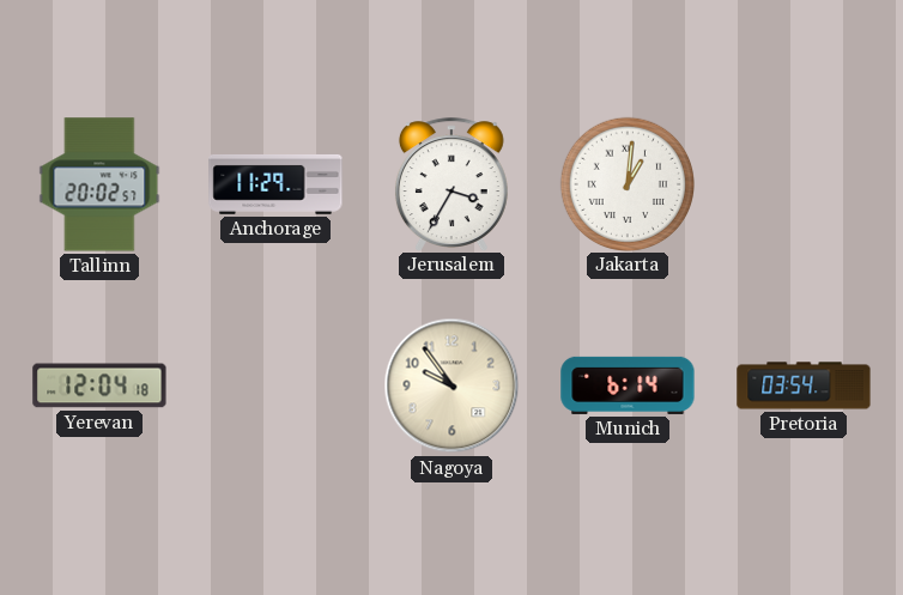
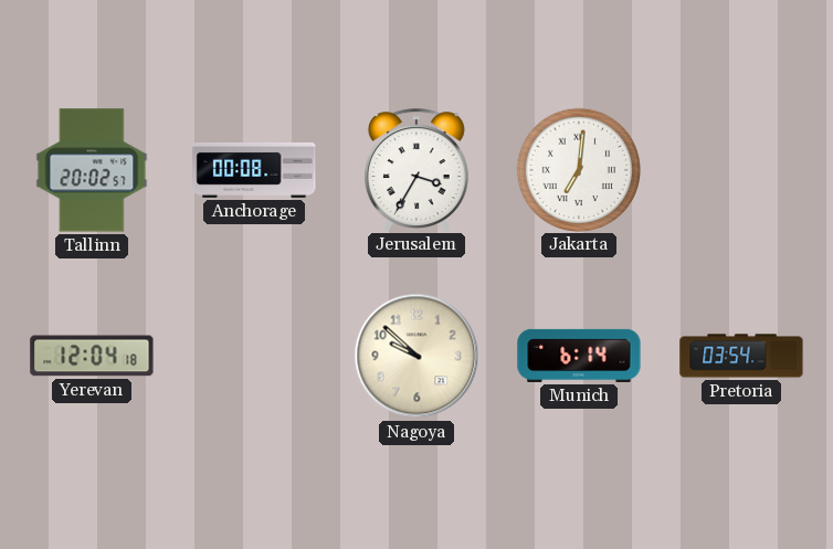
Anchorage: 11:29 -> 00:08
Jakarta: 1:01 -> 7:01
Nagoya: 9:54 -> 9:52
